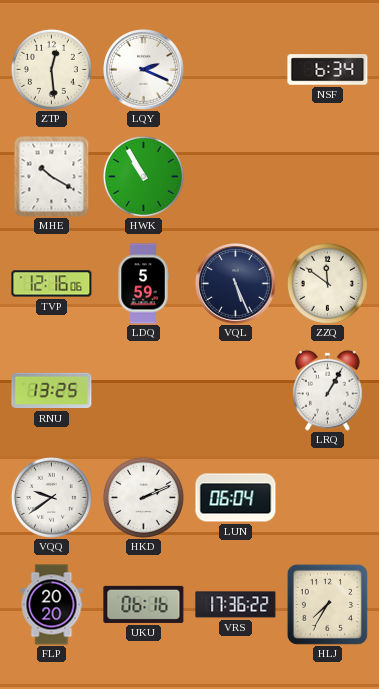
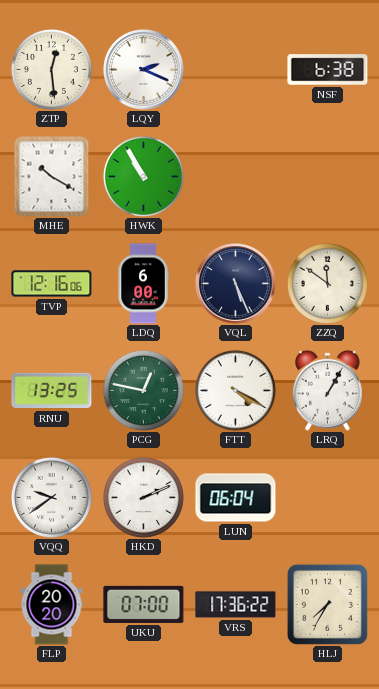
NSF: 6:34 -> 6:38
LDQ: 5:59 -> 6:00
PCG: none -> 12:47
FTT: none -> 4:20
UKU: 06:16 -> 07:00
